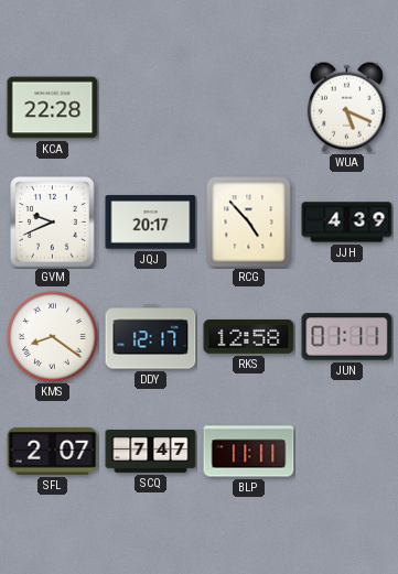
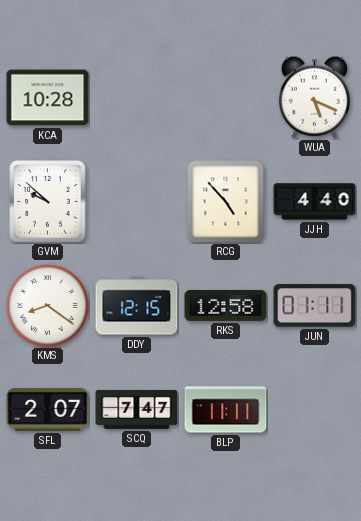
KCA: 22:28 -> 10:28
GVM: 9:41 -> 9:52
JQJ: 20:17 -> none
JJH: 4:39 -> 4:40
DDY: 12:17 -> 12:15
